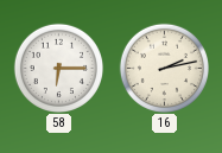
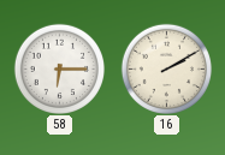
16: 2:13 -> 2:10
